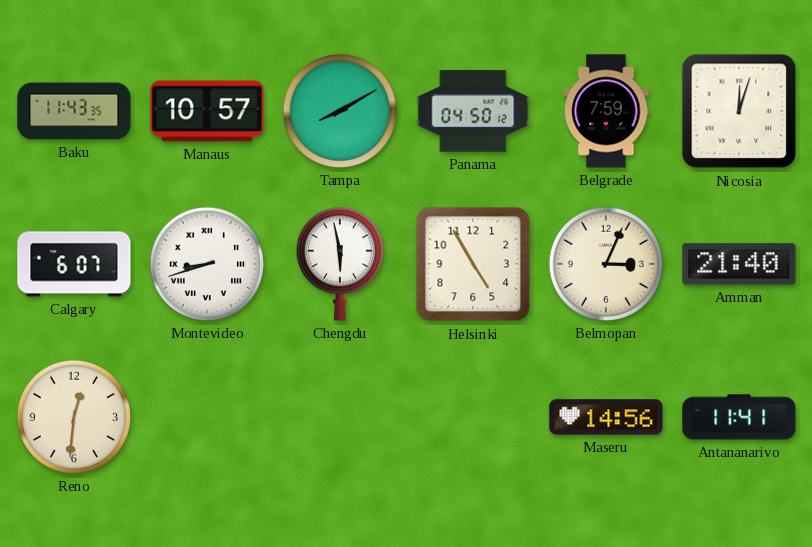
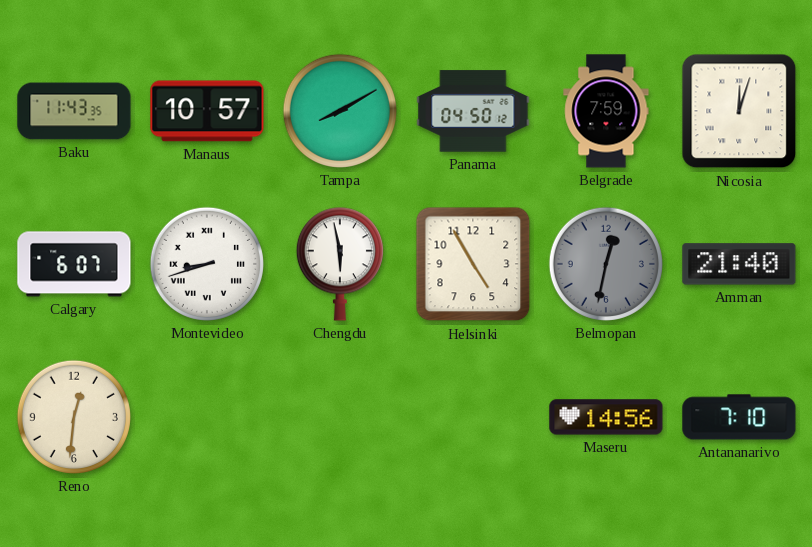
Belmopan: 3:04 -> 12:32
Belmopan dial: cream -> grey
Antananarivo: 11:41 -> 7:10
